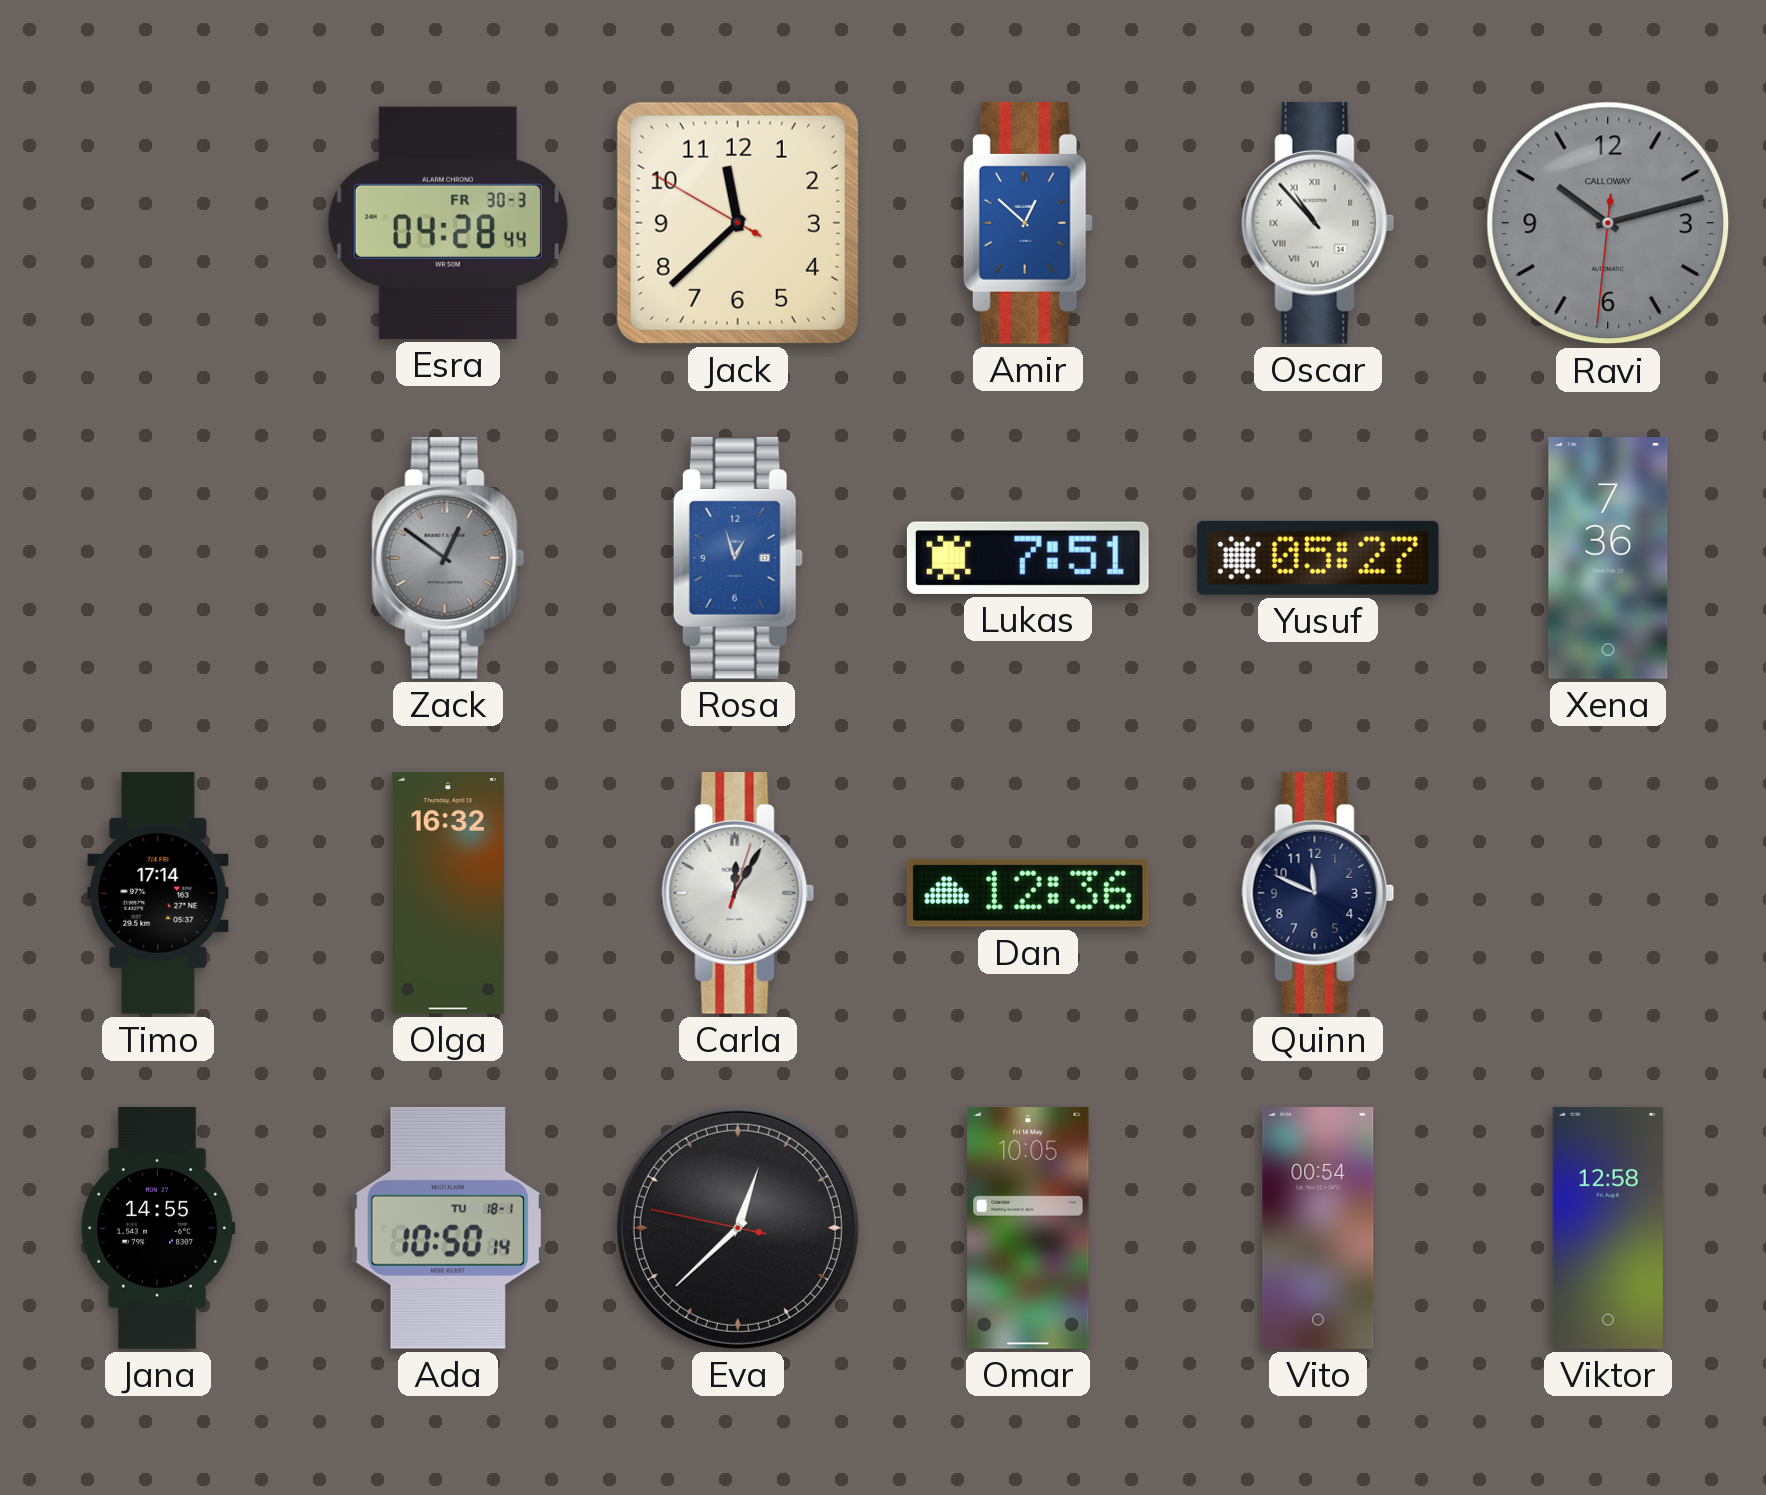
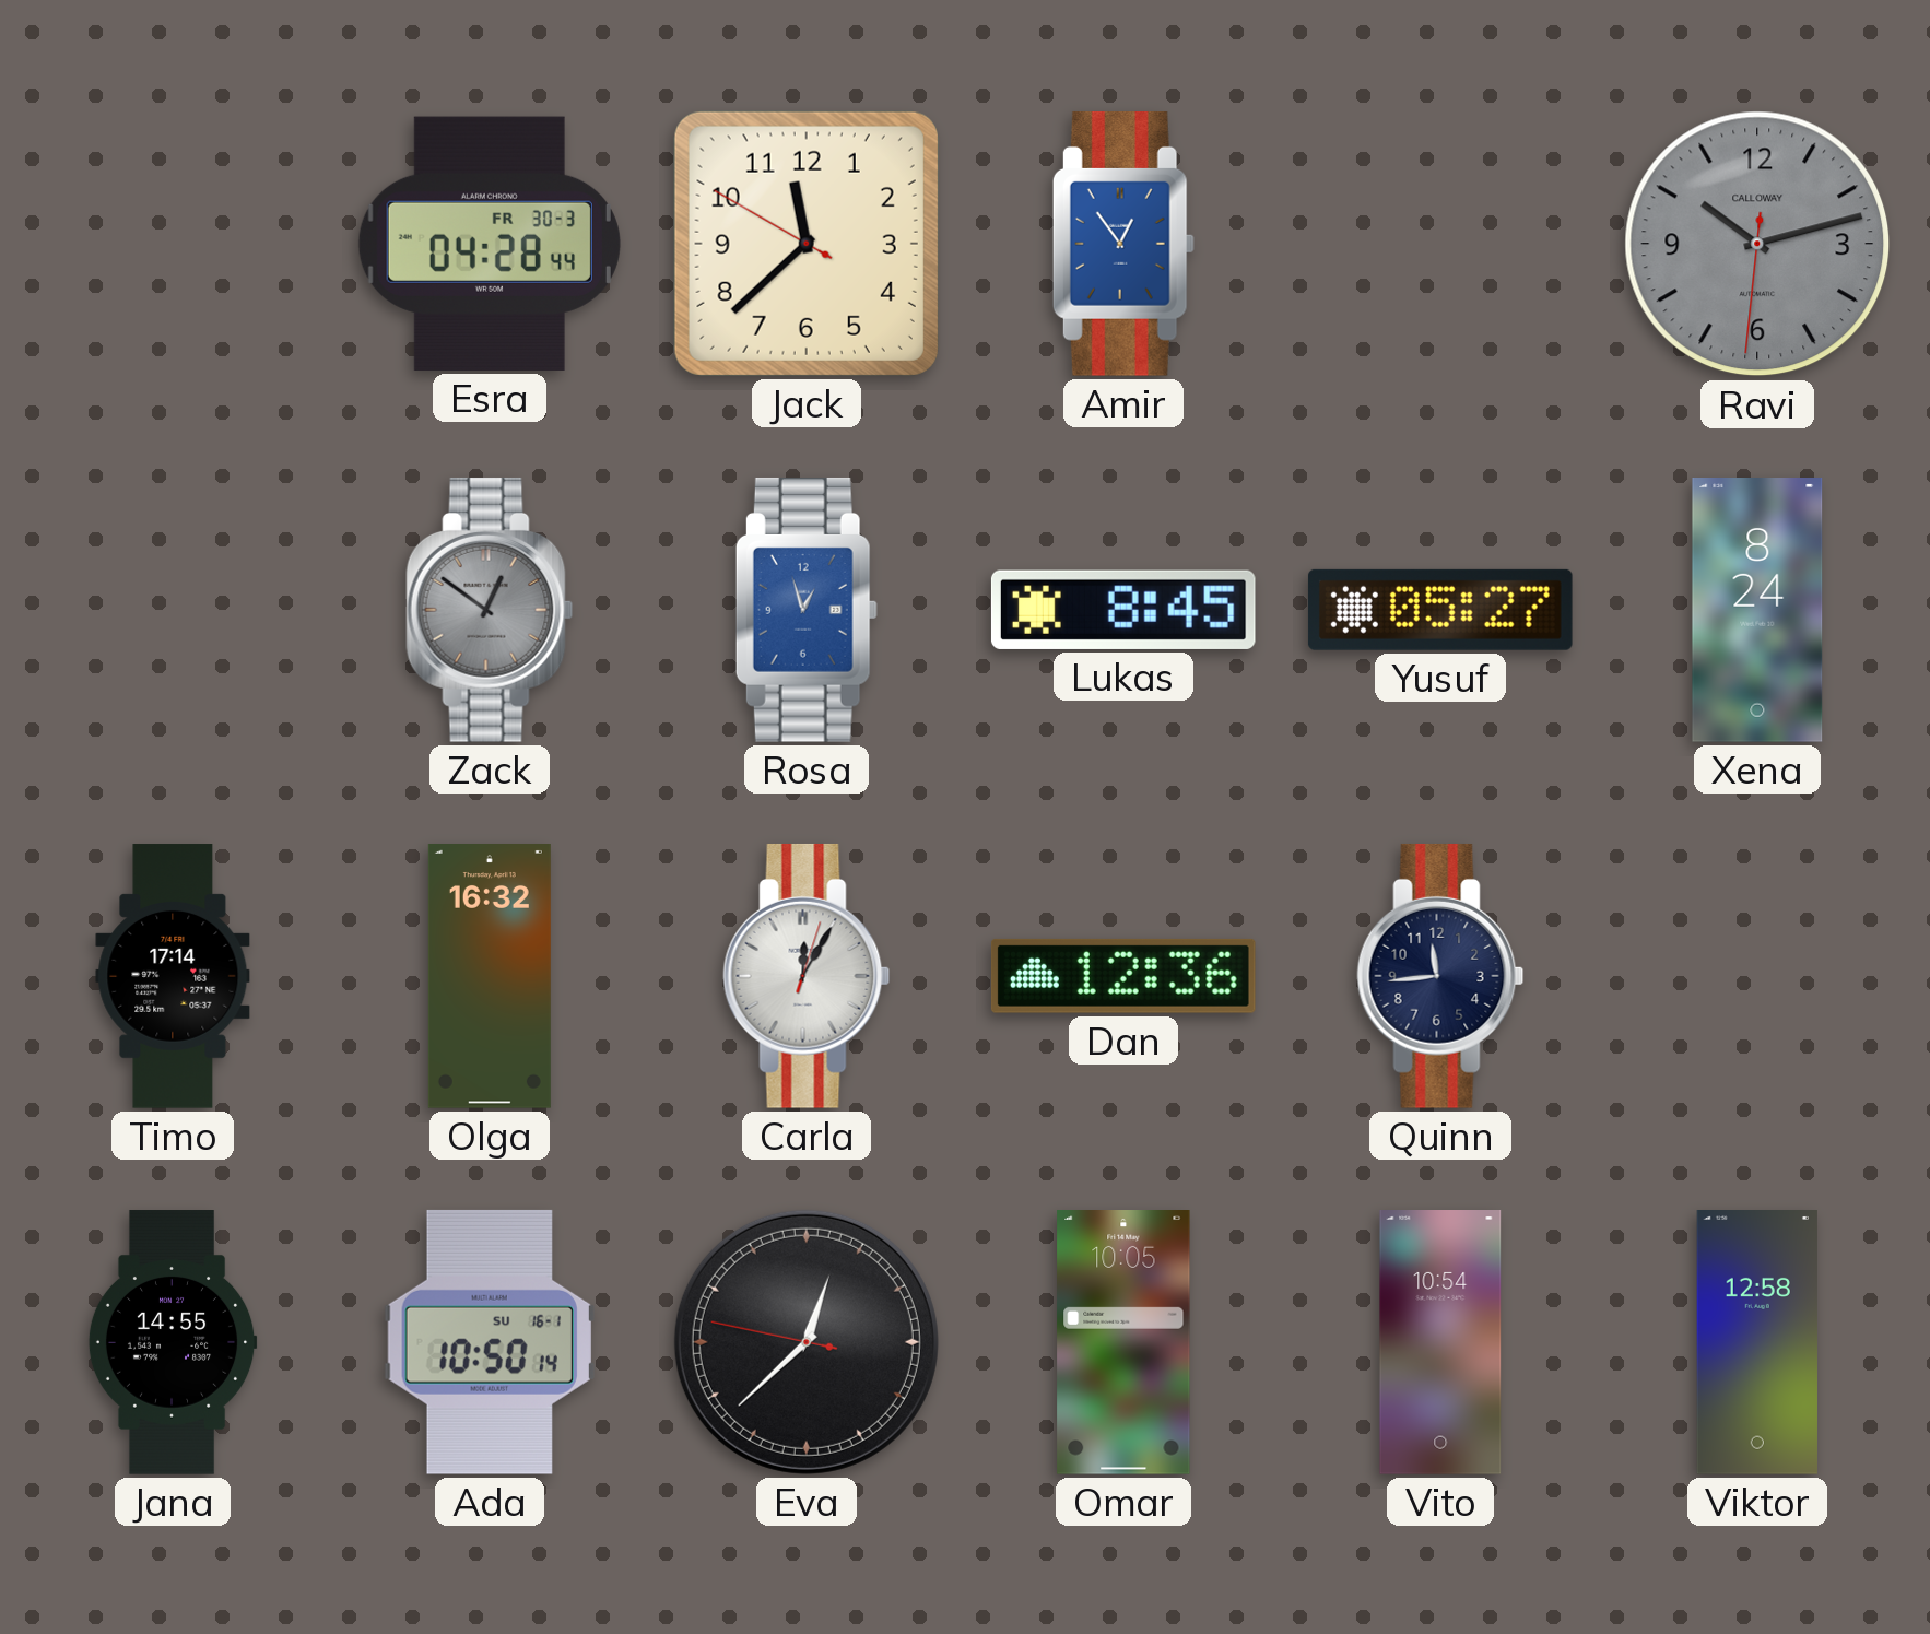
Amir: 12:52 -> 12:54
Oscar: 10:53 -> none
Lukas: 7:51 -> 8:45
Xena: 7:36 -> 8:24
Quinn: 11:49 -> 11:44
Ada date: TU 18-1 -> SU 16-1
Vito: 00:54 -> 10:54
